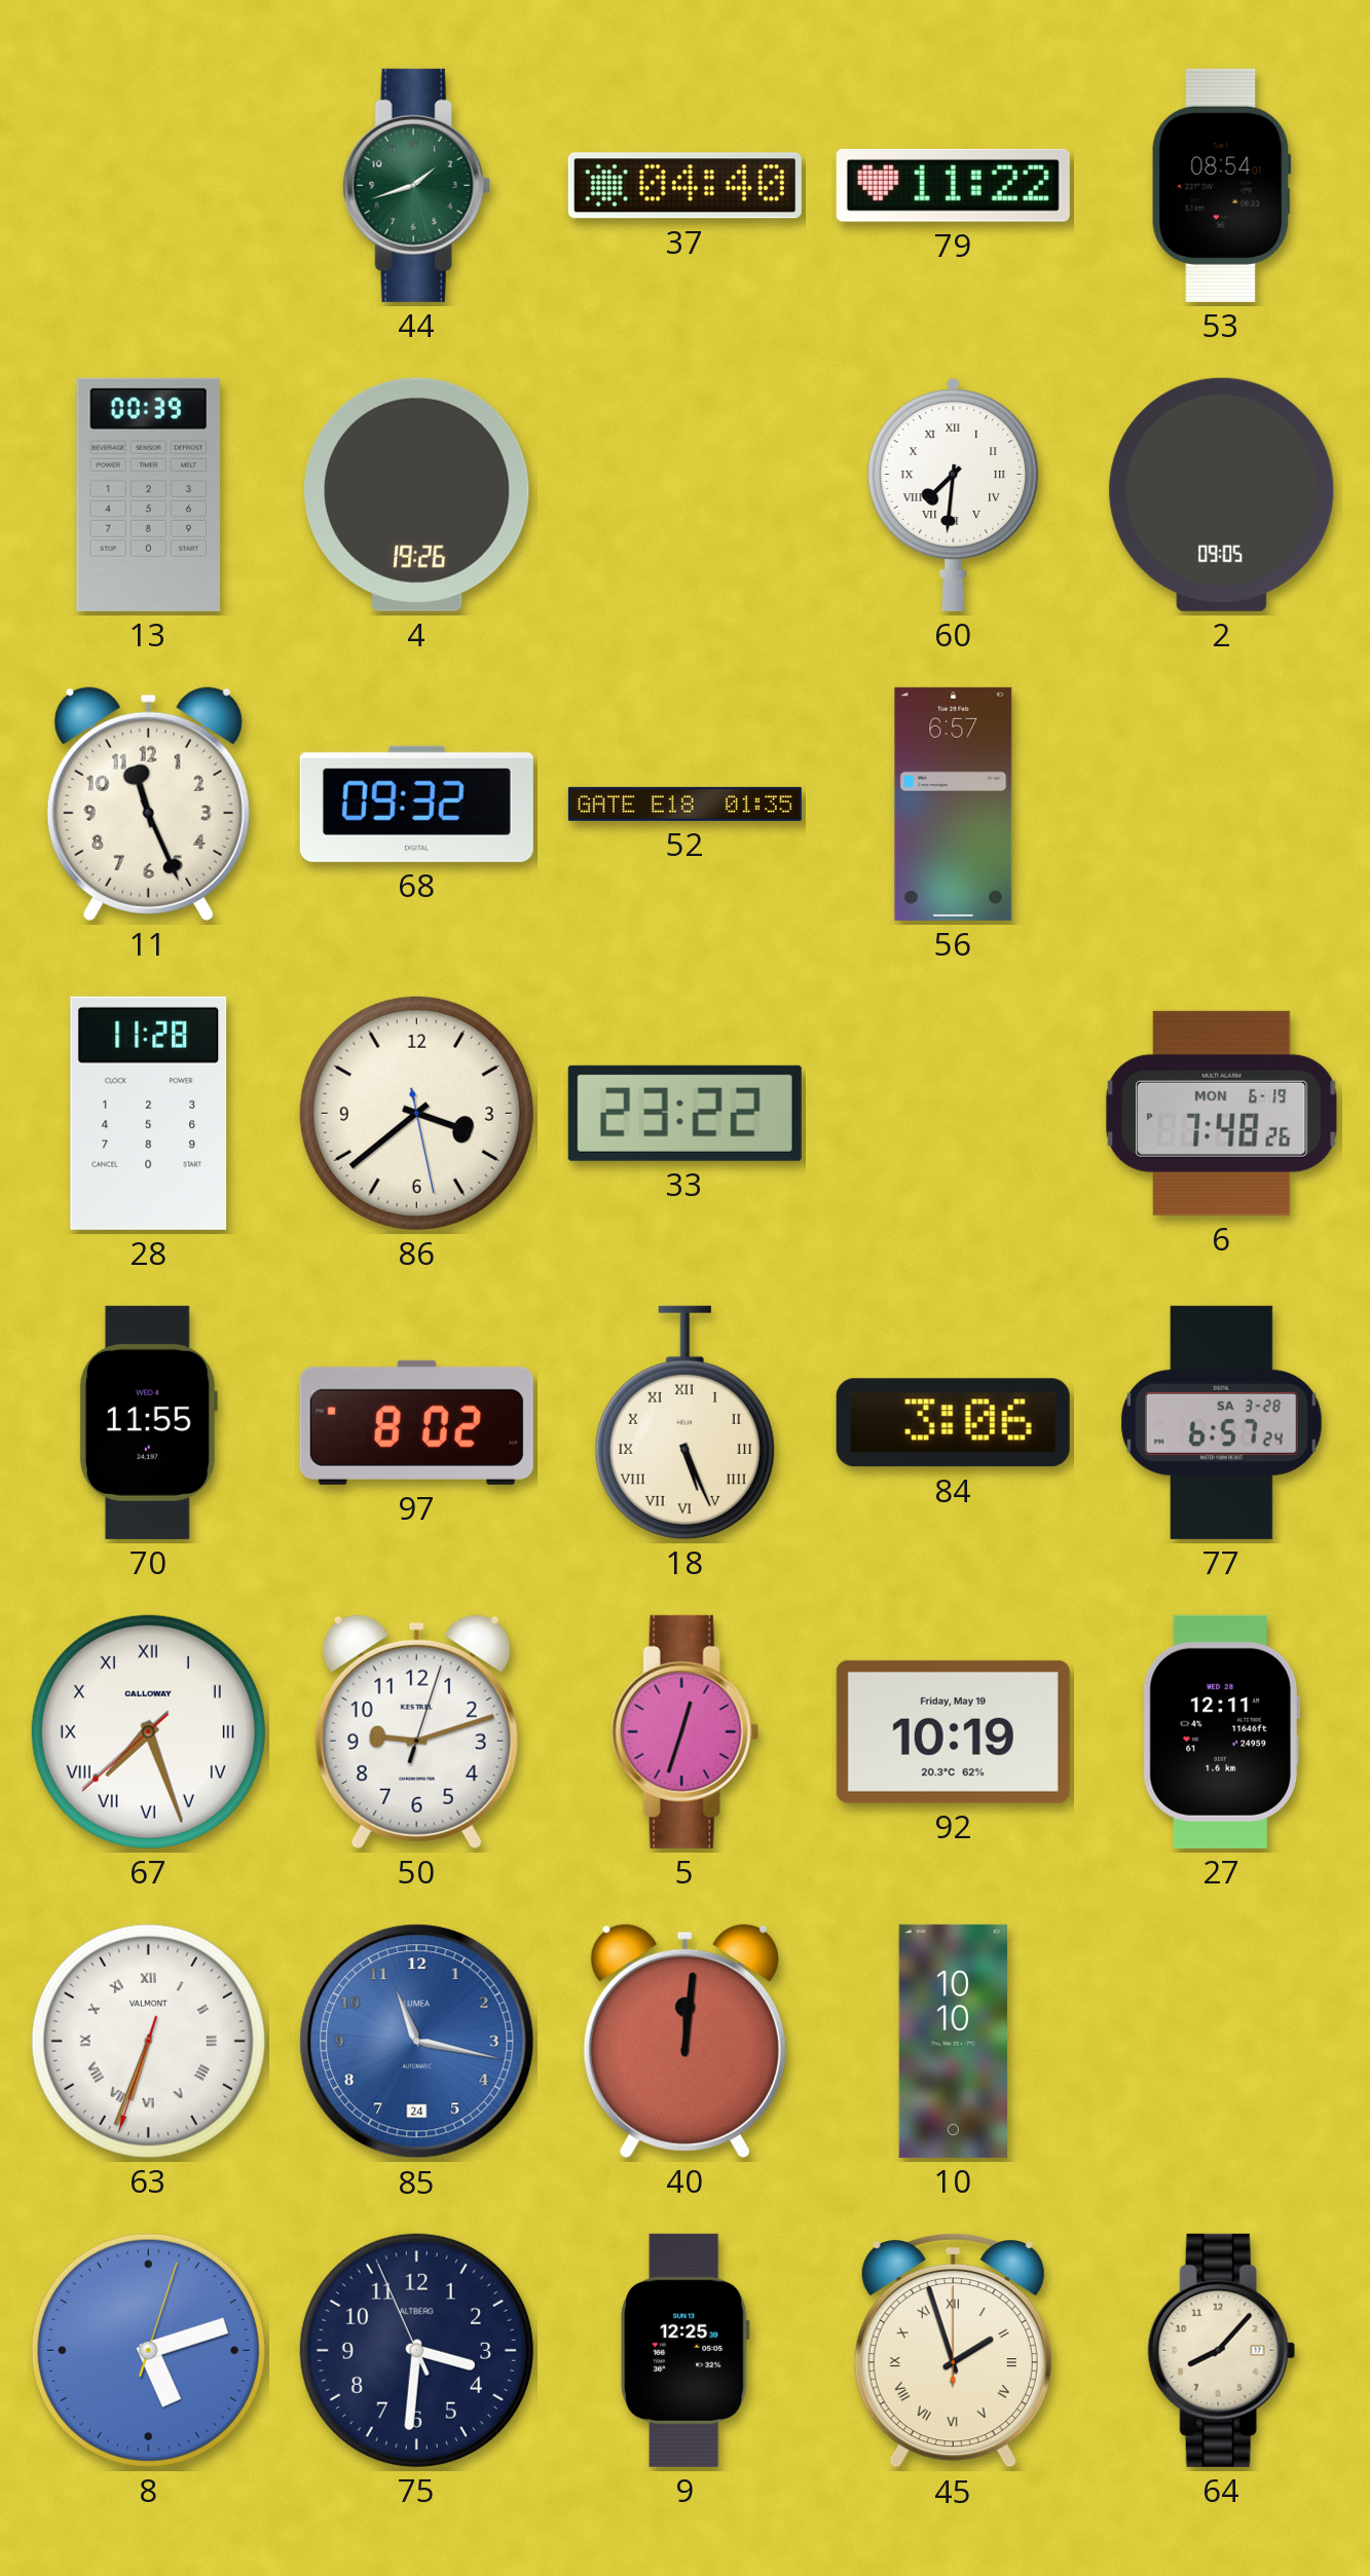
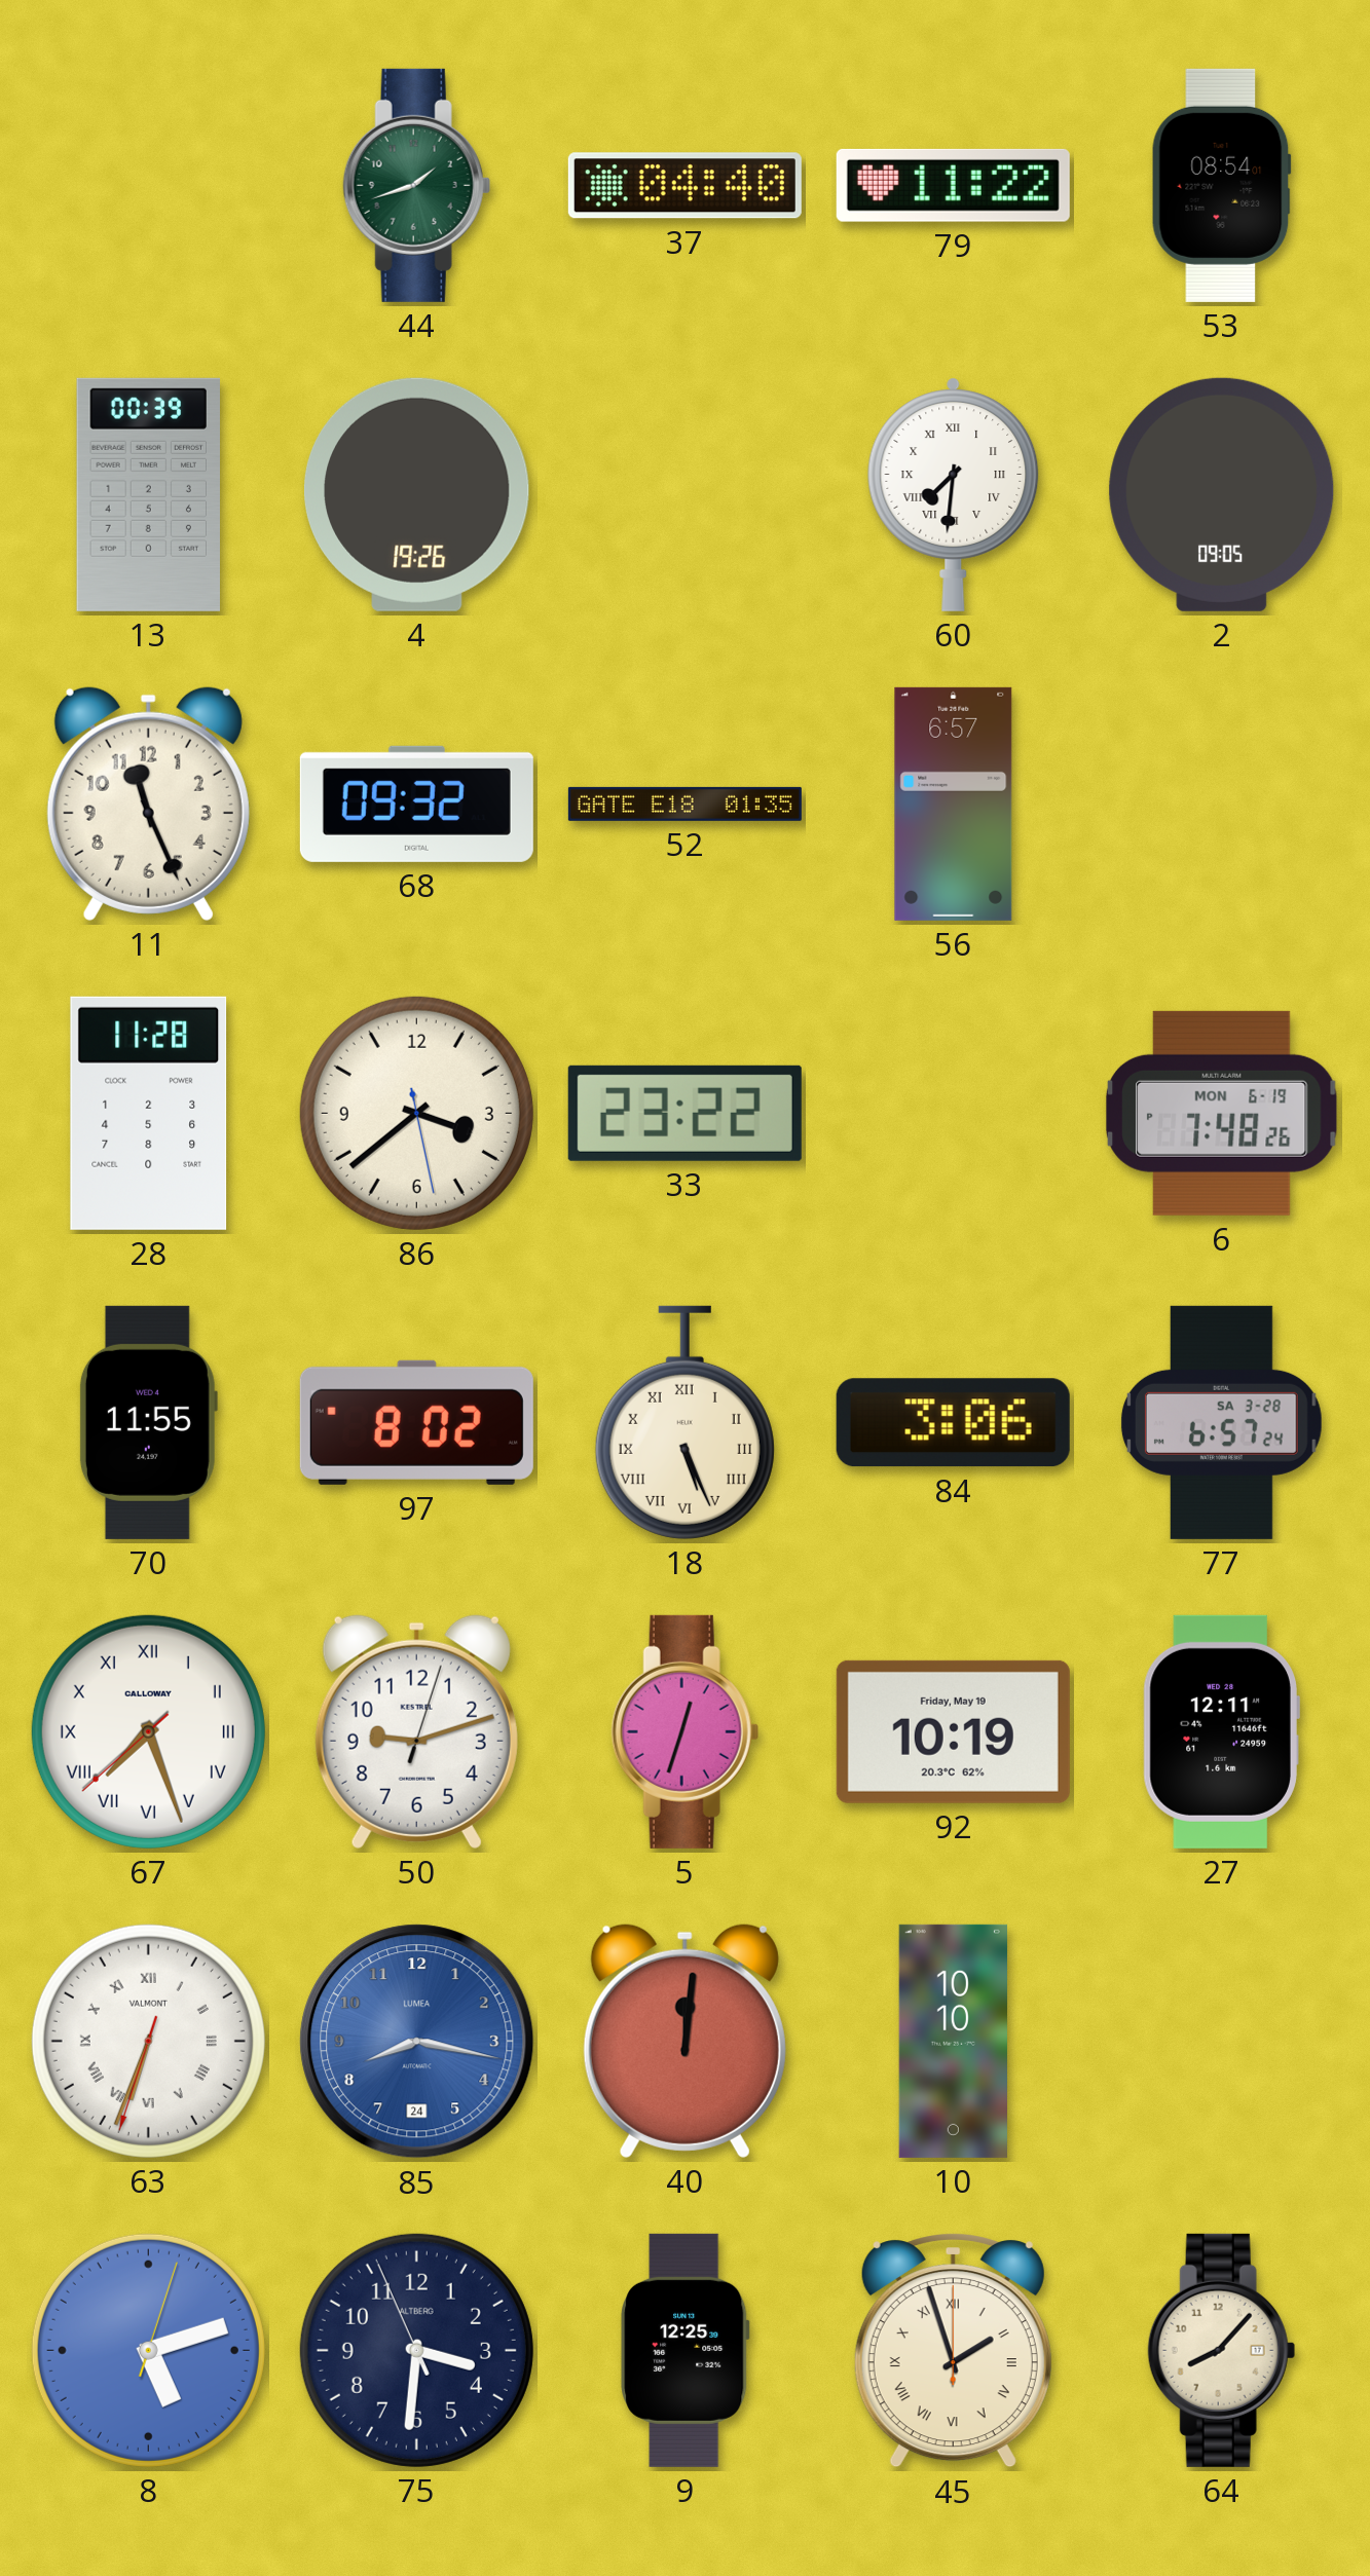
85: 11:17 -> 8:17
